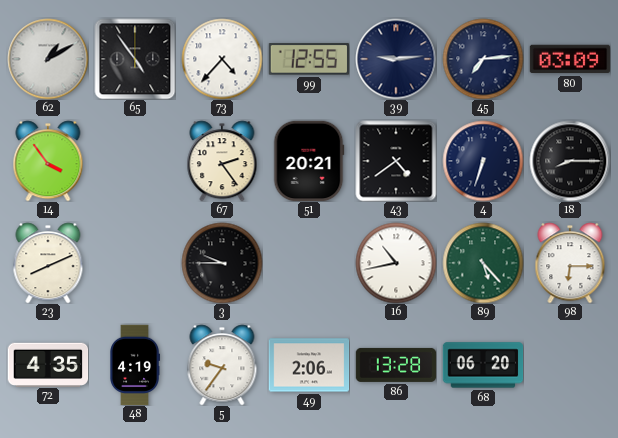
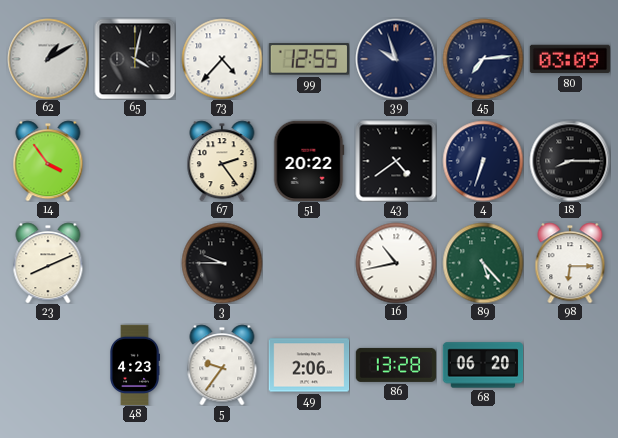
65: 4:54 -> 4:02
39: 9:14 -> 9:57
51: 20:21 -> 20:22
72: 4:35 -> none
48: 4:19 -> 4:23
